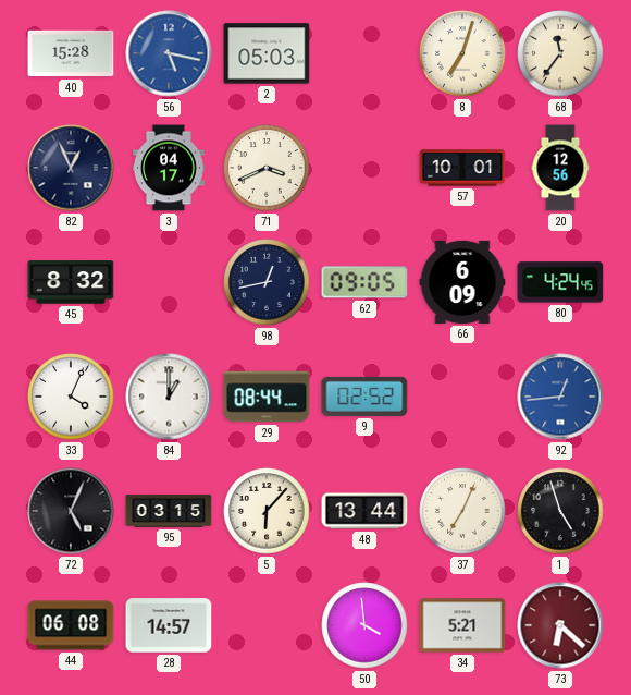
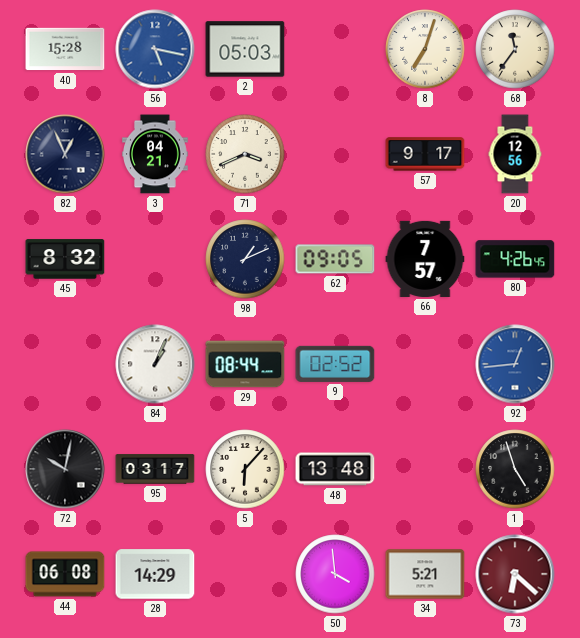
3: 04:17 -> 04:21
57: 10:01 -> 9:17
98: 12:43 -> 1:11
66: 6:09 -> 7:57
80: 4:24 -> 4:26
33: 4:04 -> none
84: 1:00 -> 1:04
72: 5:04 -> 10:02
95: 03:15 -> 03:17
48: 13:44 -> 13:48
37: 7:04 -> none
28: 14:57 -> 14:29
